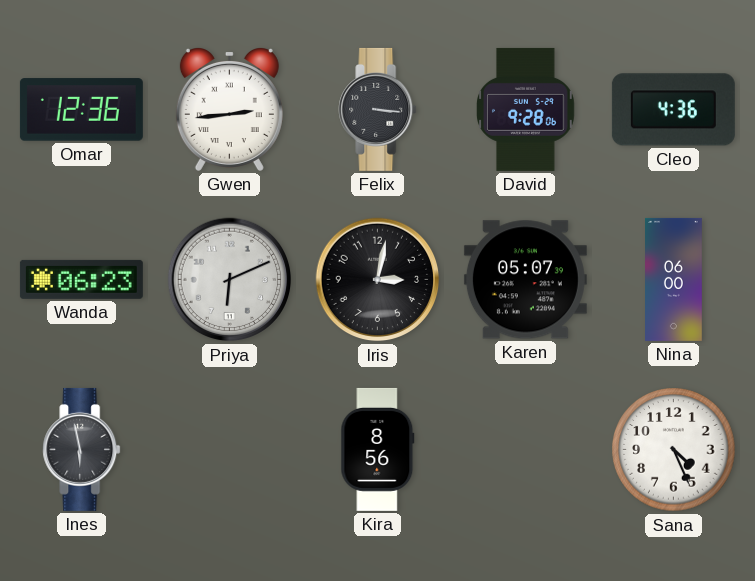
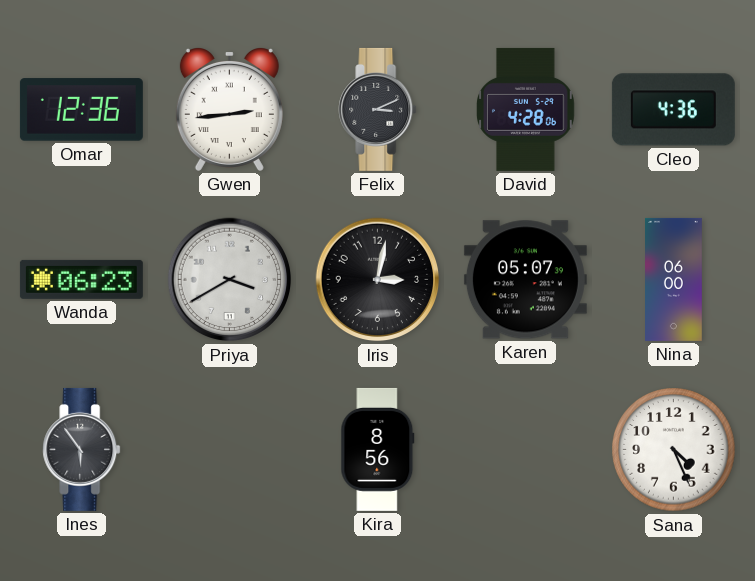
Felix: 3:16 -> 3:11
David: 9:28 -> 4:28
Priya: 6:11 -> 3:40
Ines: 5:58 -> 5:54
